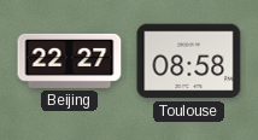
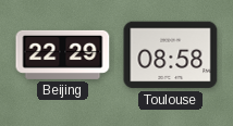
Beijing: 22:27 -> 22:29
